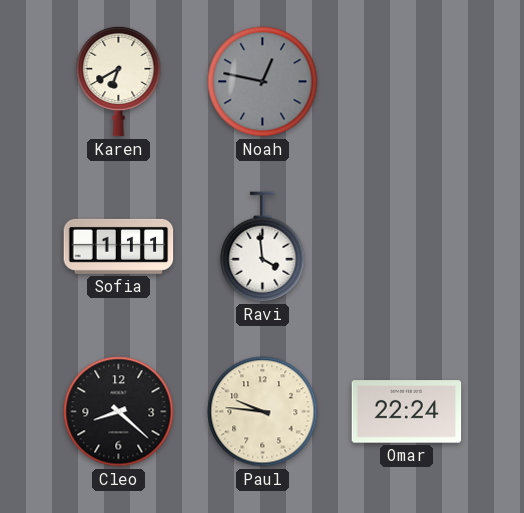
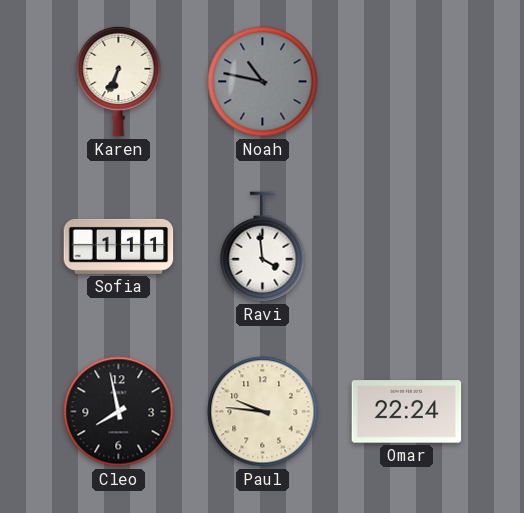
Karen: 6:40 -> 6:34
Noah: 12:47 -> 10:47
Cleo: 8:22 -> 7:58
